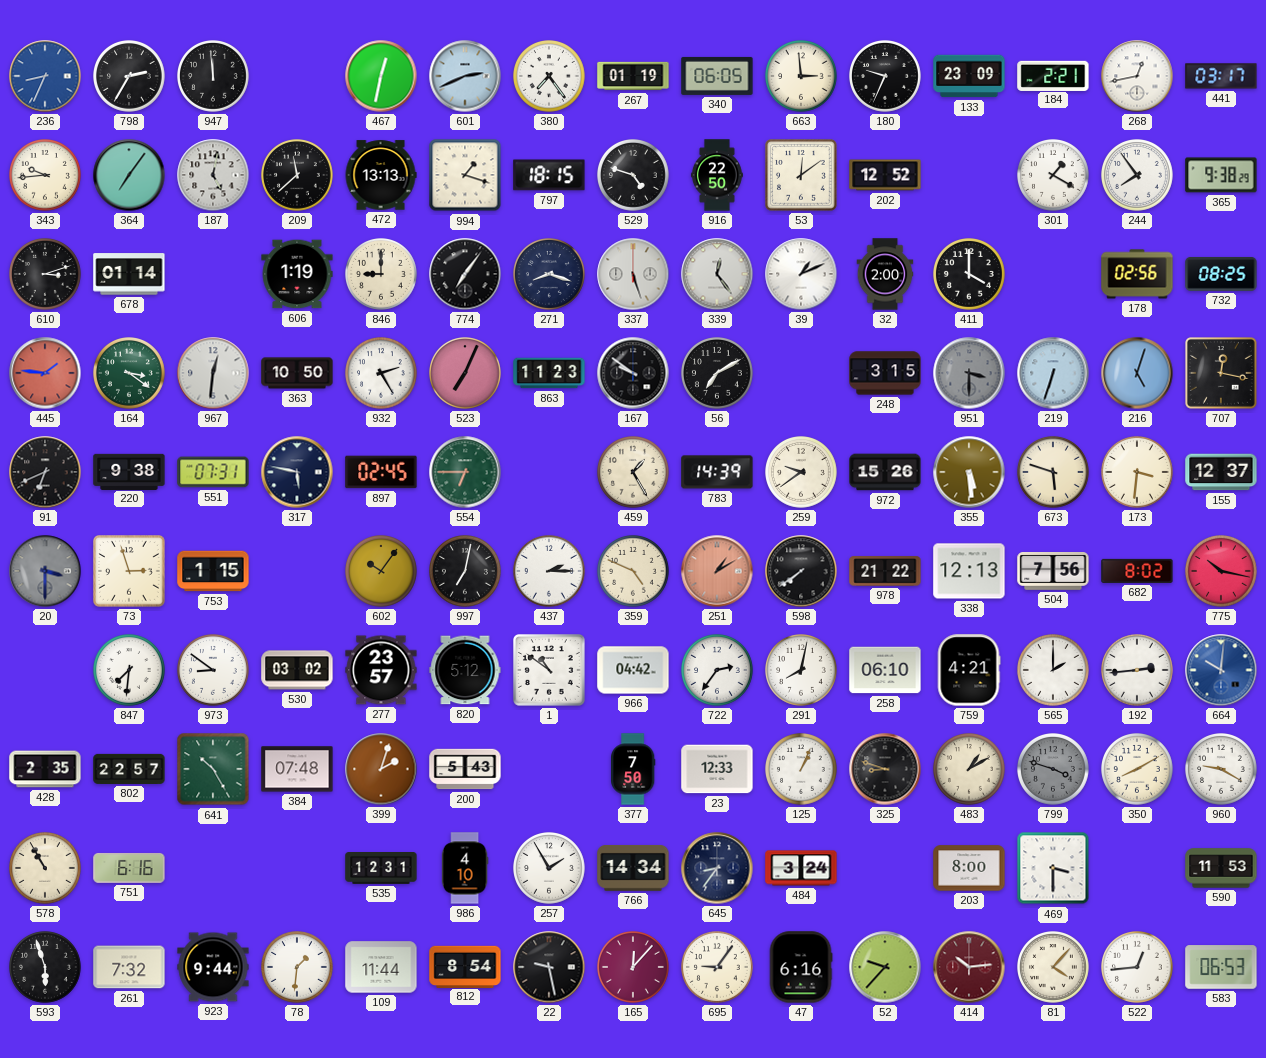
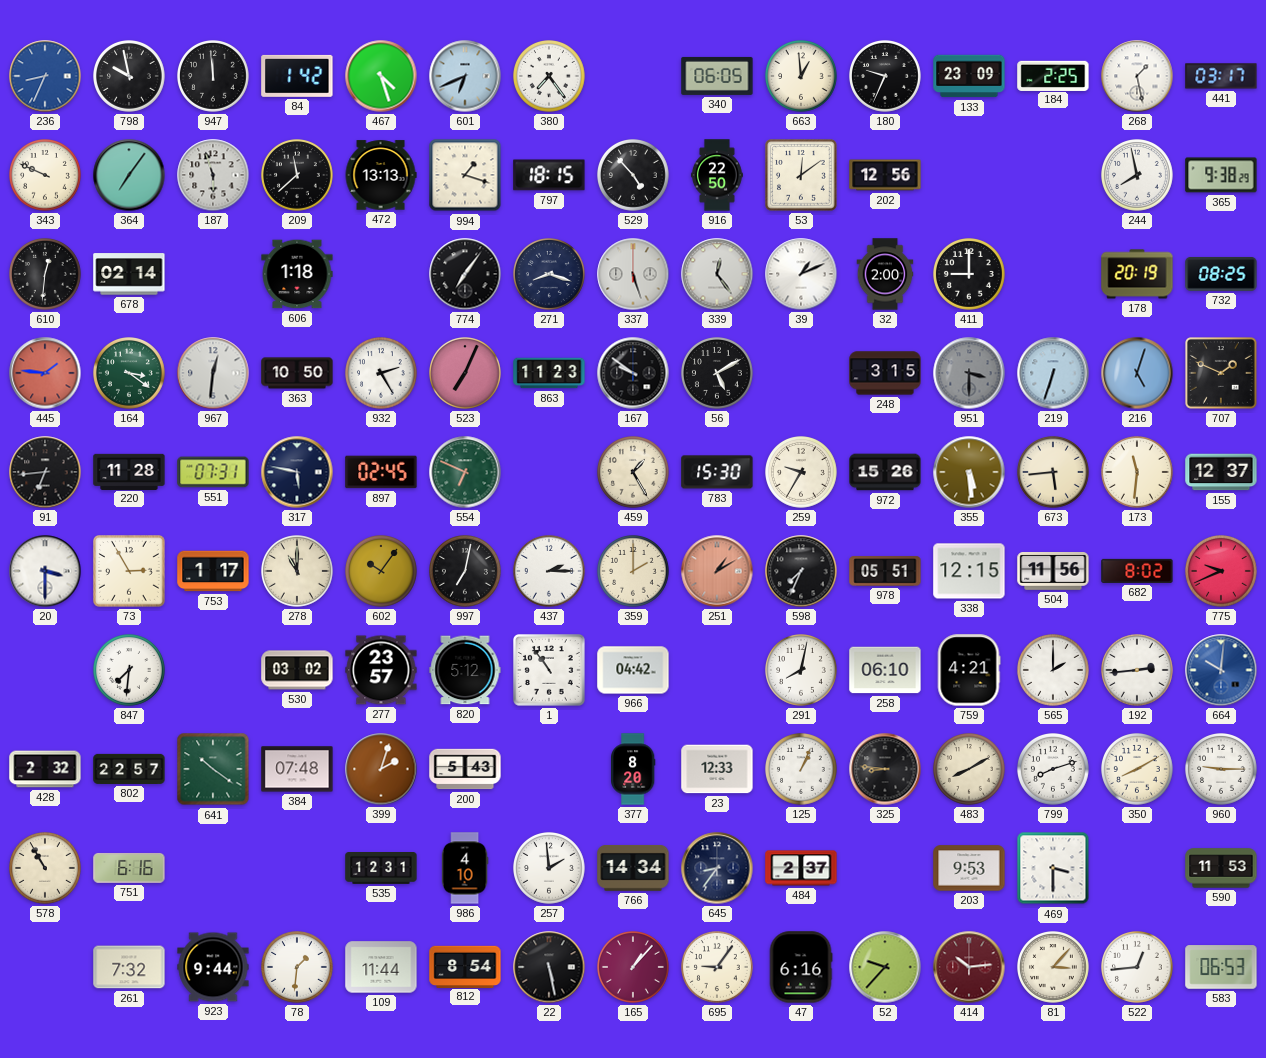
798: 2:35 -> 9:58
84: none -> 1:42
467: 12:32 -> 4:27
601: 2:41 -> 6:41
267: 01:19 -> none
663: 2:59 -> 12:59
184: 2:21 -> 2:25
268: 12:43 -> 1:28
343: 9:44 -> 9:49
187: 5:02 -> 5:57
529: 4:48 -> 4:53
202: 12:52 -> 12:56
301: 1:20 -> none
244: 7:54 -> 7:58
610: 3:12 -> 12:31
678: 01:14 -> 02:14
606: 1:19 -> 1:18
846: 9:00 -> none
411: 4:00 -> 9:00
178: 02:56 -> 20:19
56: 7:10 -> 5:10
707: 12:17 -> 1:49
91: 6:41 -> 6:44
220: 9:38 -> 11:28
554: 6:45 -> 6:49
783: 14:39 -> 15:30
259: 9:39 -> 9:35
673: 5:48 -> 5:44
173: 3:31 -> 11:31
20 dial: grey -> white
73: 2:57 -> 2:55
753: 1:15 -> 1:17
278: none -> 11:00
359: 4:49 -> 2:00
598: 7:39 -> 7:34
978: 21:22 -> 05:51
338: 12:13 -> 12:15
504: 7:56 -> 11:56
775: 10:17 -> 9:41
973: 8:51 -> none
1: 10:51 -> 10:54
722: 2:36 -> none
428: 2:35 -> 2:32
641: 10:25 -> 10:21
377: 7:50 -> 8:20
325: 8:48 -> 8:46
483: 1:10 -> 8:10
799: 3:48 -> 8:12
799 dial: grey -> white
960: 9:20 -> 9:15
257: 1:55 -> 1:59
484: 3:24 -> 2:37
203: 8:00 -> 9:53
593: 5:57 -> none
22: 9:28 -> 5:28
165: 12:07 -> 1:07
81: 4:07 -> 3:07
